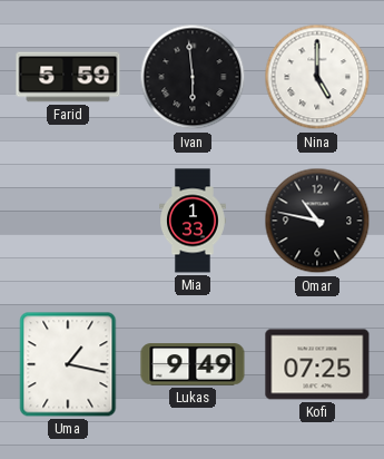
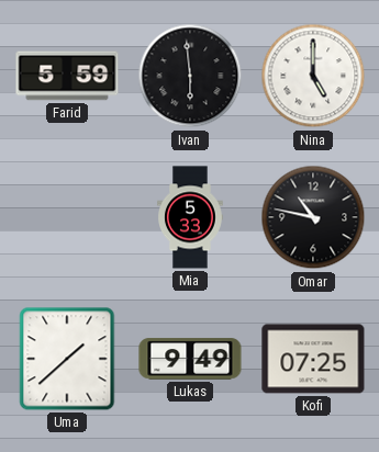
Mia: 1:33 -> 5:33
Uma: 1:17 -> 1:38
